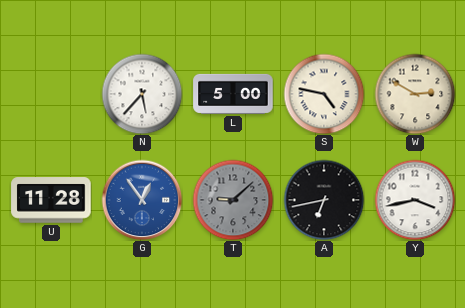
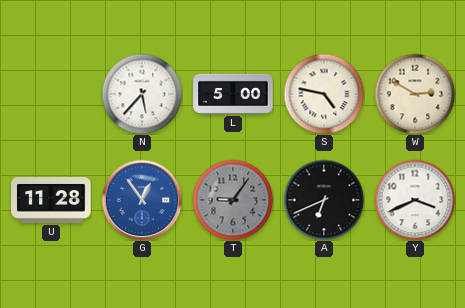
T: 9:08 -> 9:06
A: 6:43 -> 6:41
Y: 3:43 -> 3:41
